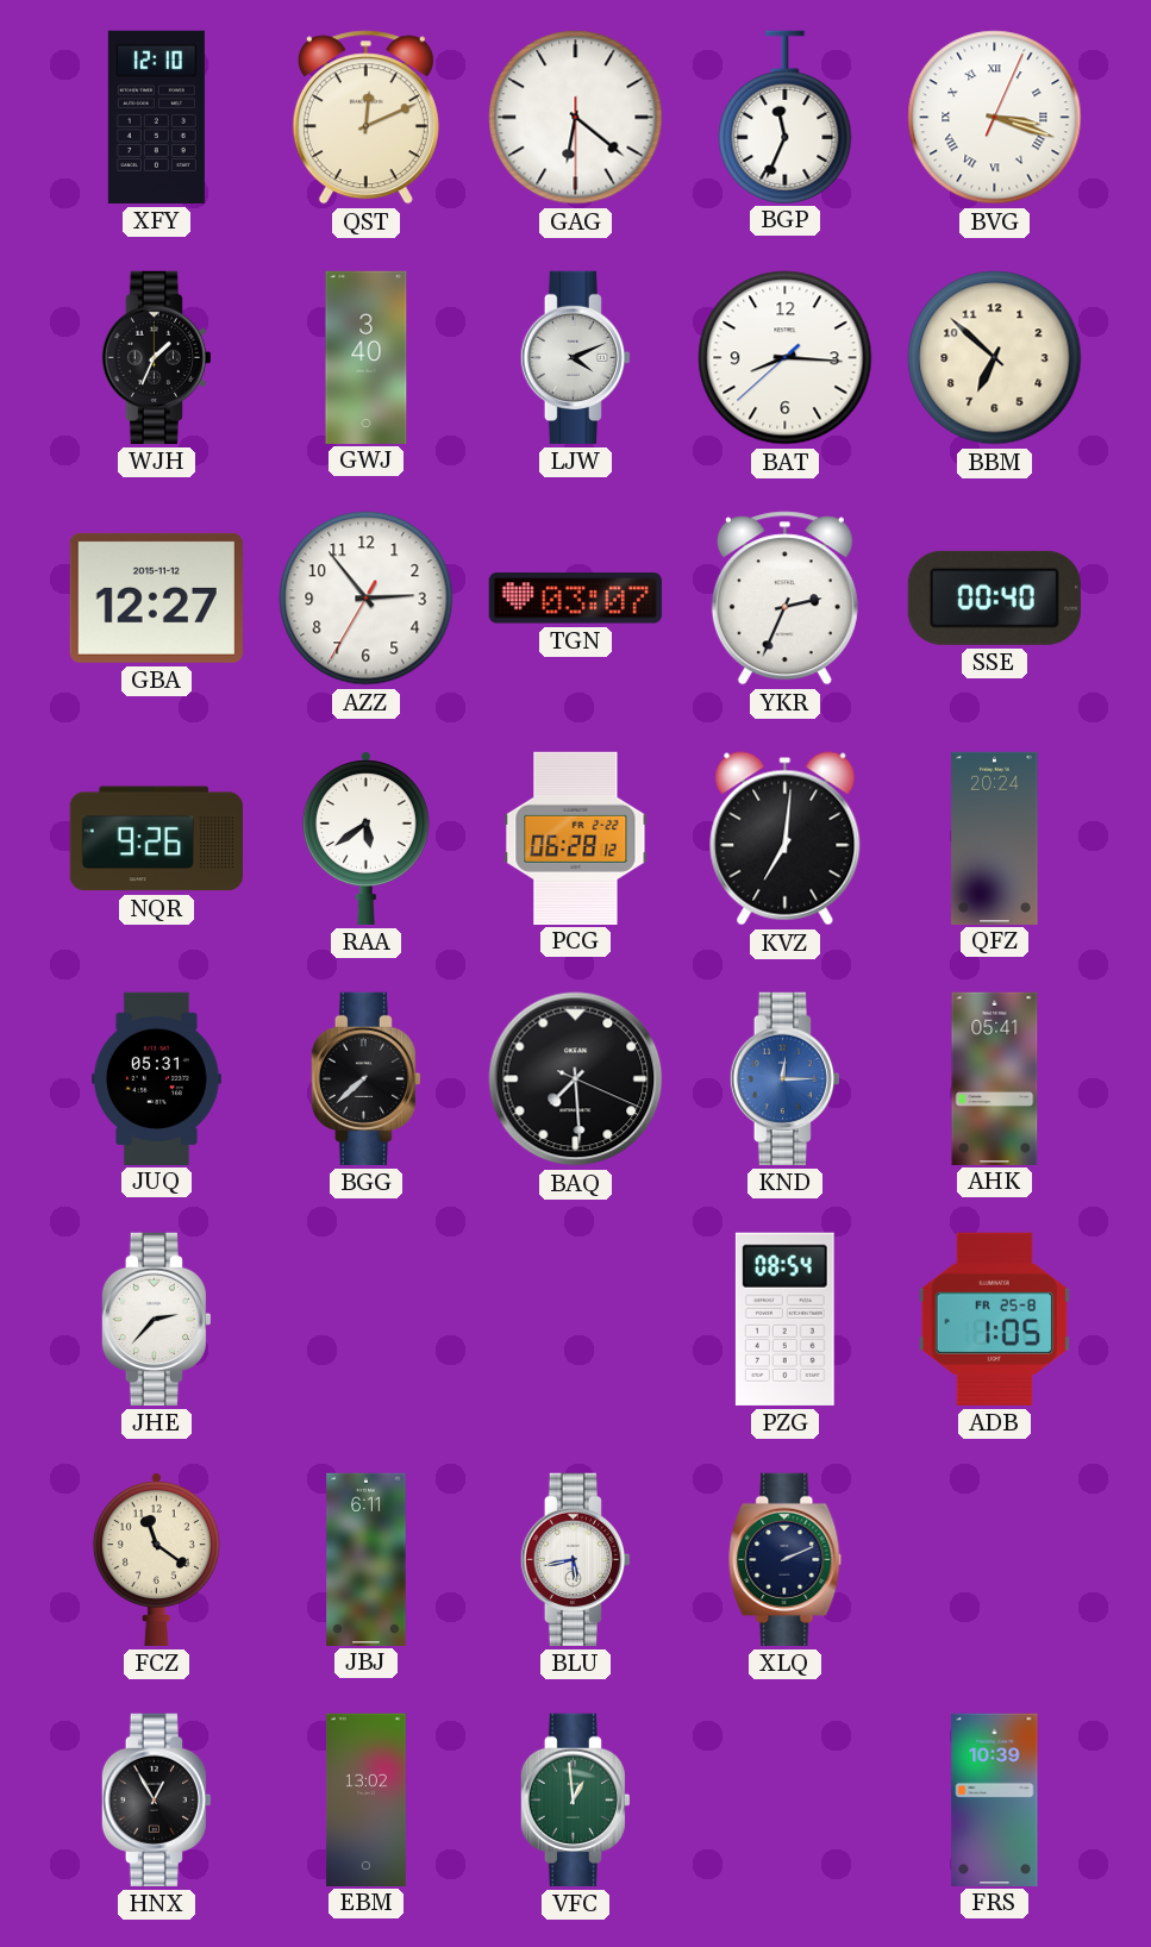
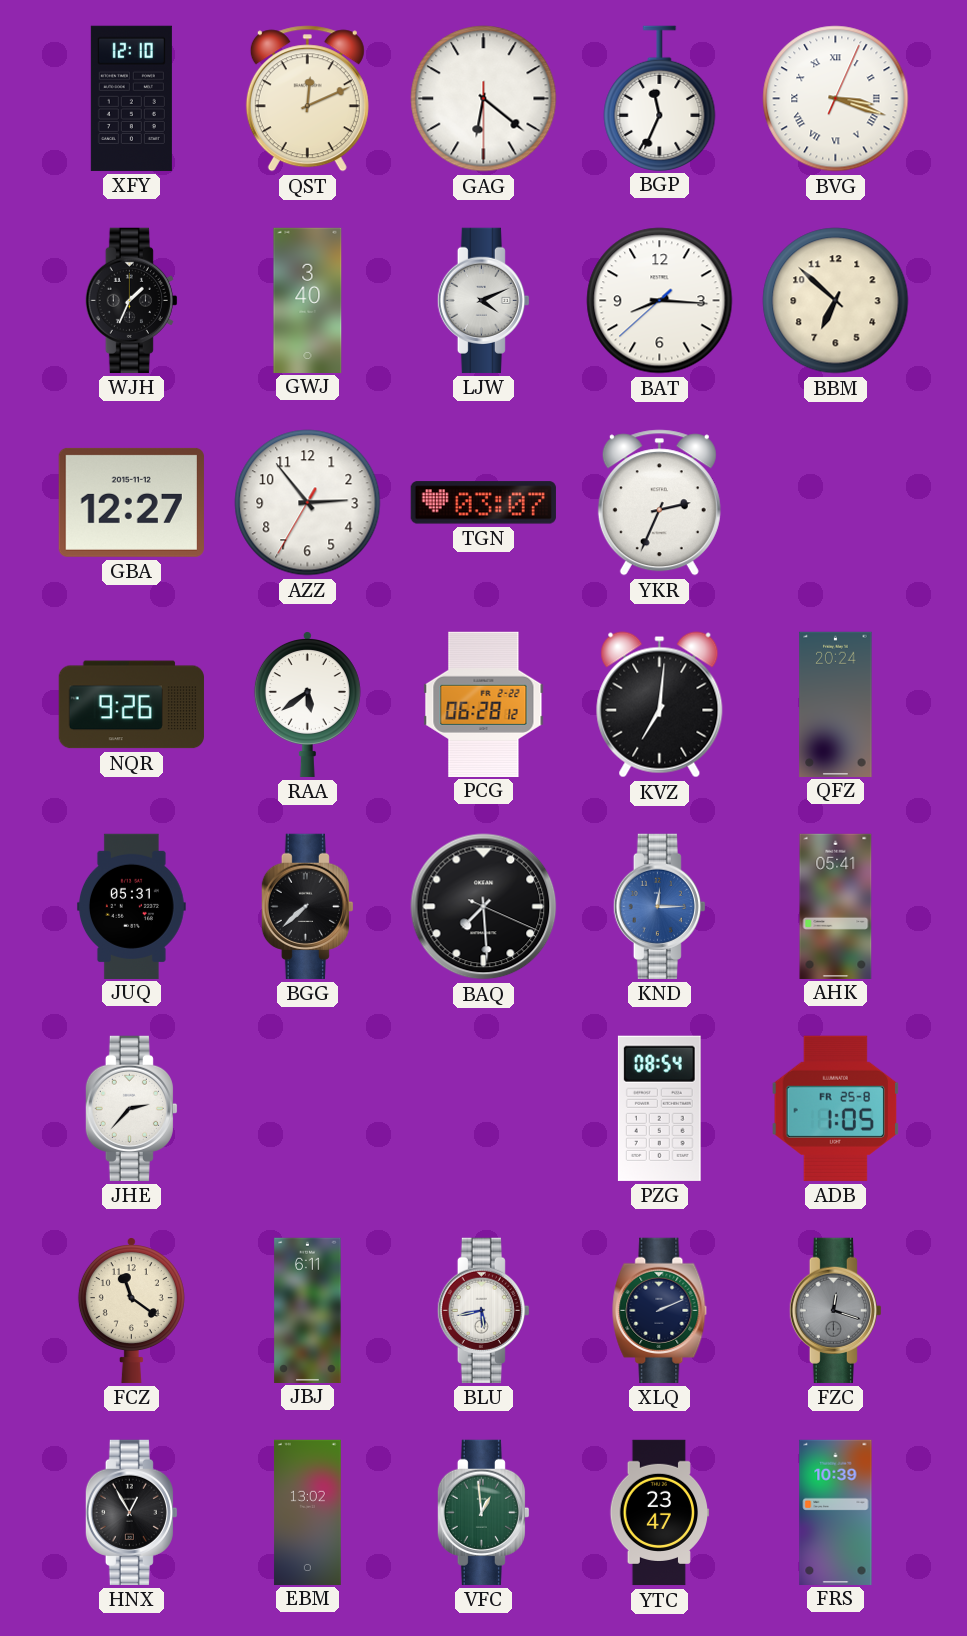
SSE: 00:40 -> none
FZC: none -> 12:18
YTC: none -> 23:47
